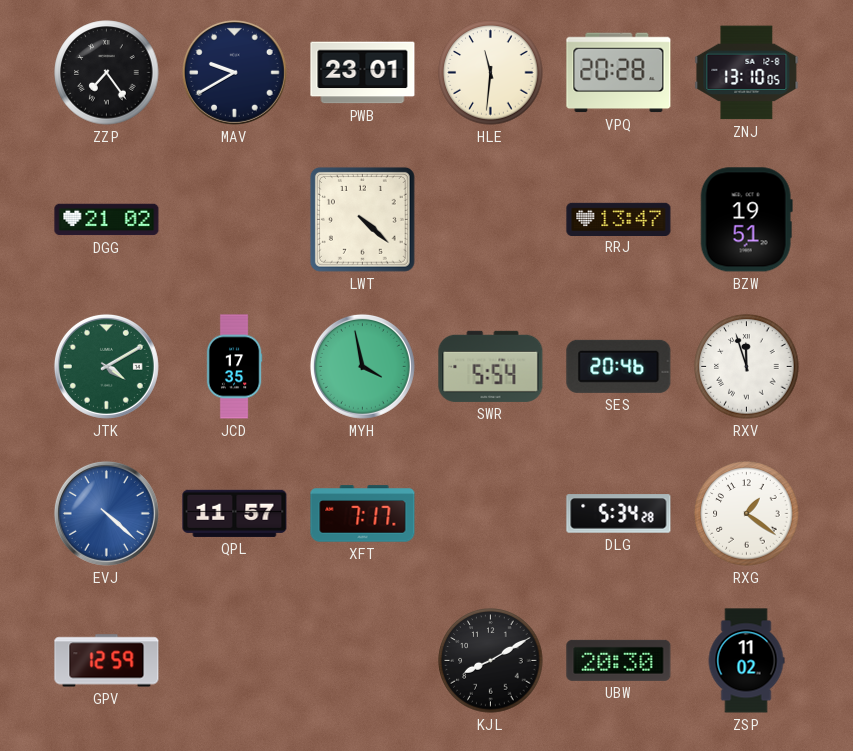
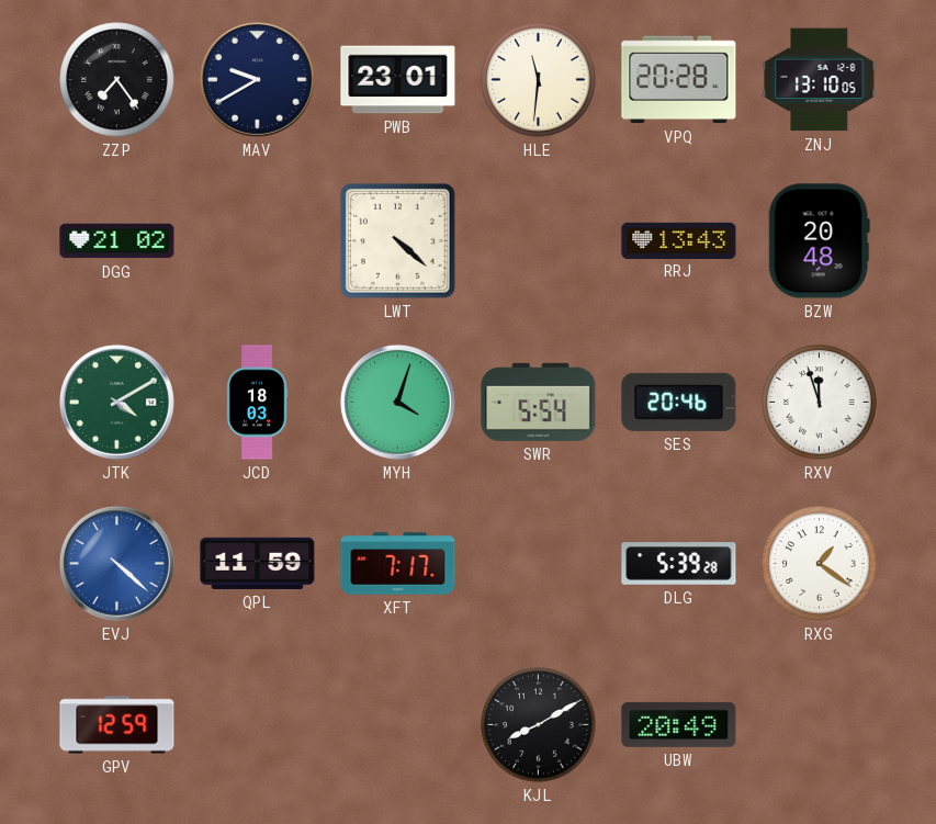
RRJ: 13:47 -> 13:43
BZW: 19:51 -> 20:48
JCD: 17:35 -> 18:03
MYH: 3:58 -> 4:03
QPL: 11:57 -> 11:59
DLG: 5:34 -> 5:39
UBW: 20:30 -> 20:49
ZSP: 11:02 -> none
